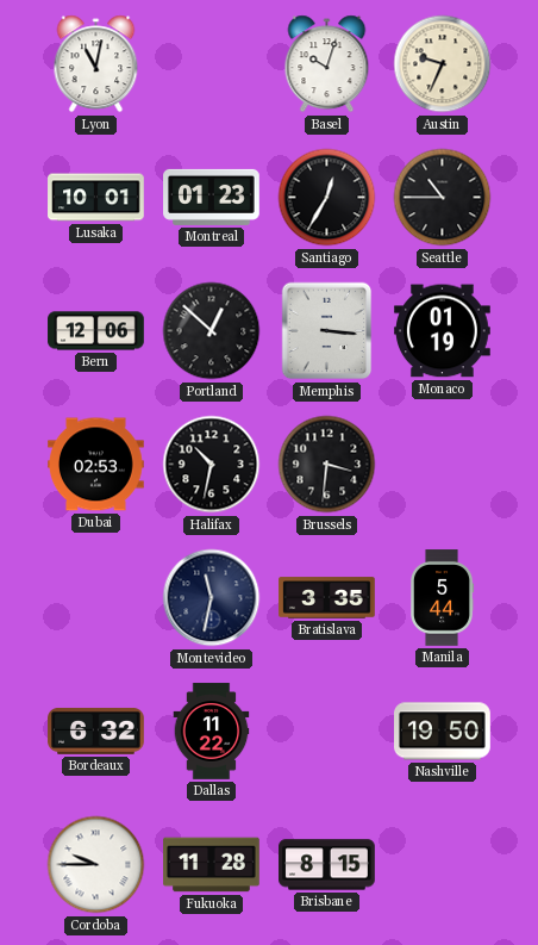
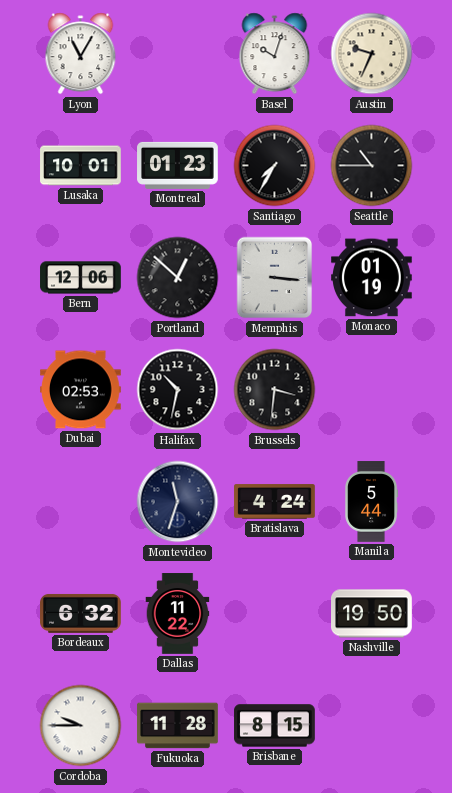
Lyon: 11:02 -> 11:05
Santiago: 12:35 -> 7:35
Montevideo: 11:32 -> 11:33
Bratislava: 3:35 -> 4:24
